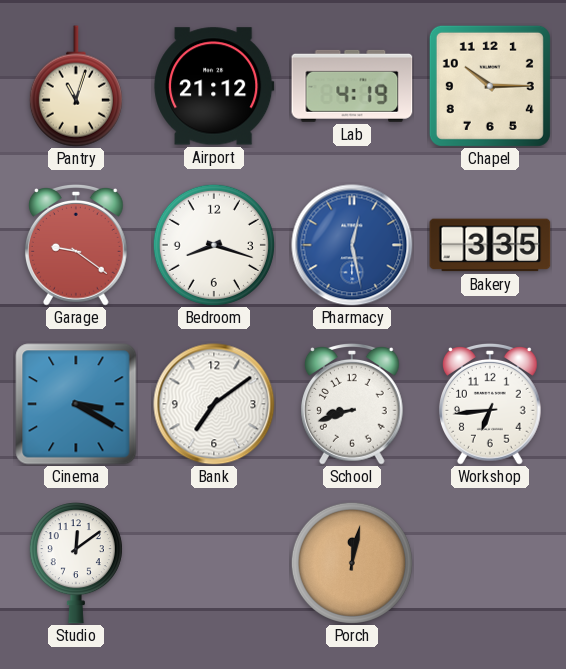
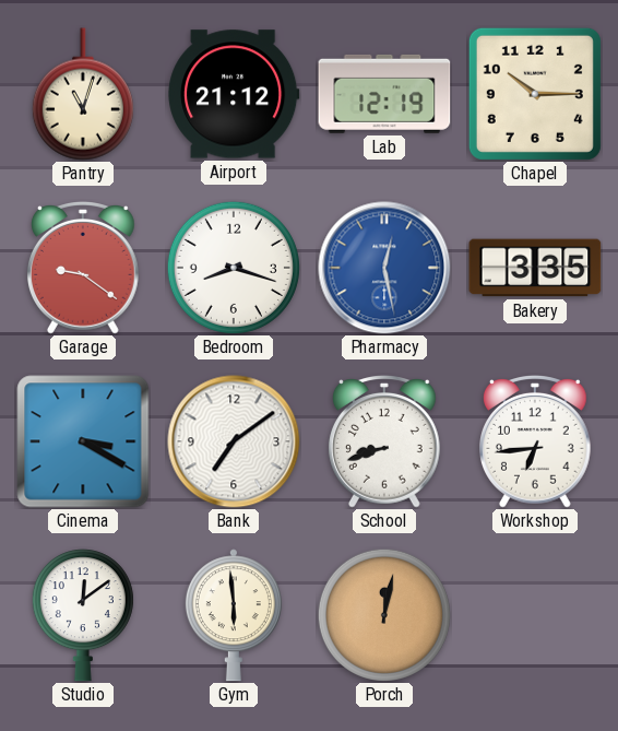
Lab: 4:19 -> 12:19
Gym: none -> 5:59
